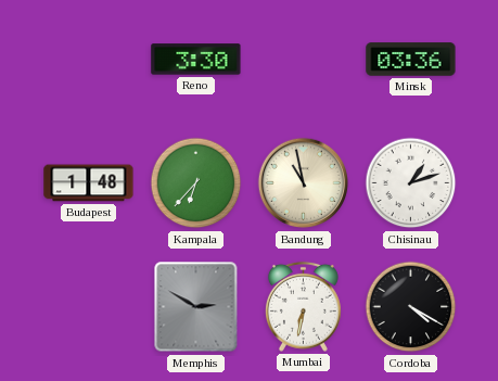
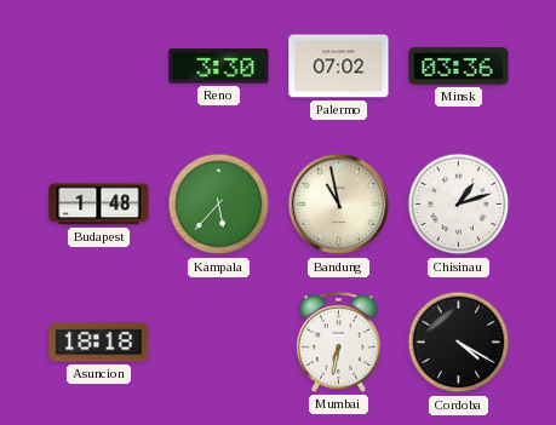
Palermo: none -> 07:02
Kampala: 6:37 -> 5:37
Asuncion: none -> 18:18
Memphis: 2:50 -> none
